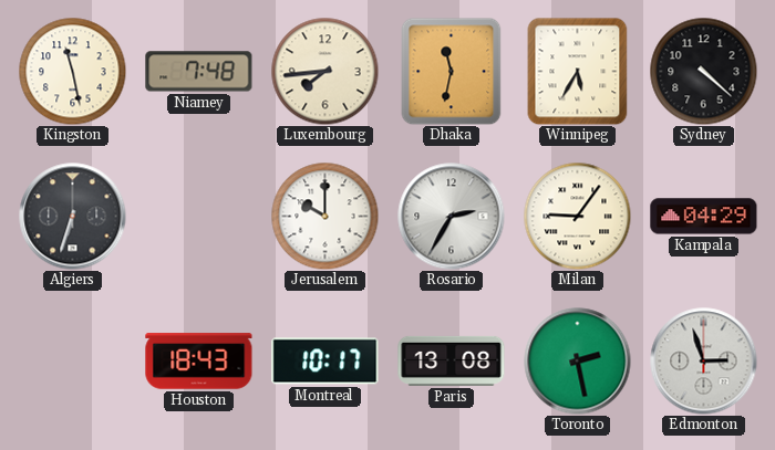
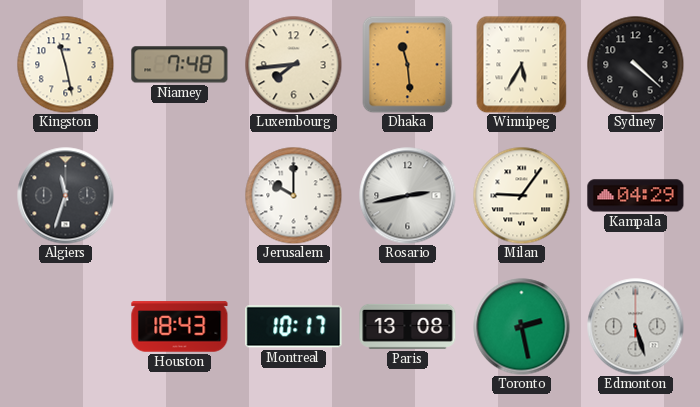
Dhaka: 11:32 -> 11:29
Algiers: 6:33 -> 11:33
Rosario: 2:35 -> 2:43
Edmonton: 2:57 -> 5:27
